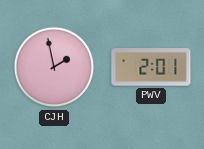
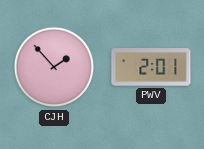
CJH: 1:58 -> 1:53
